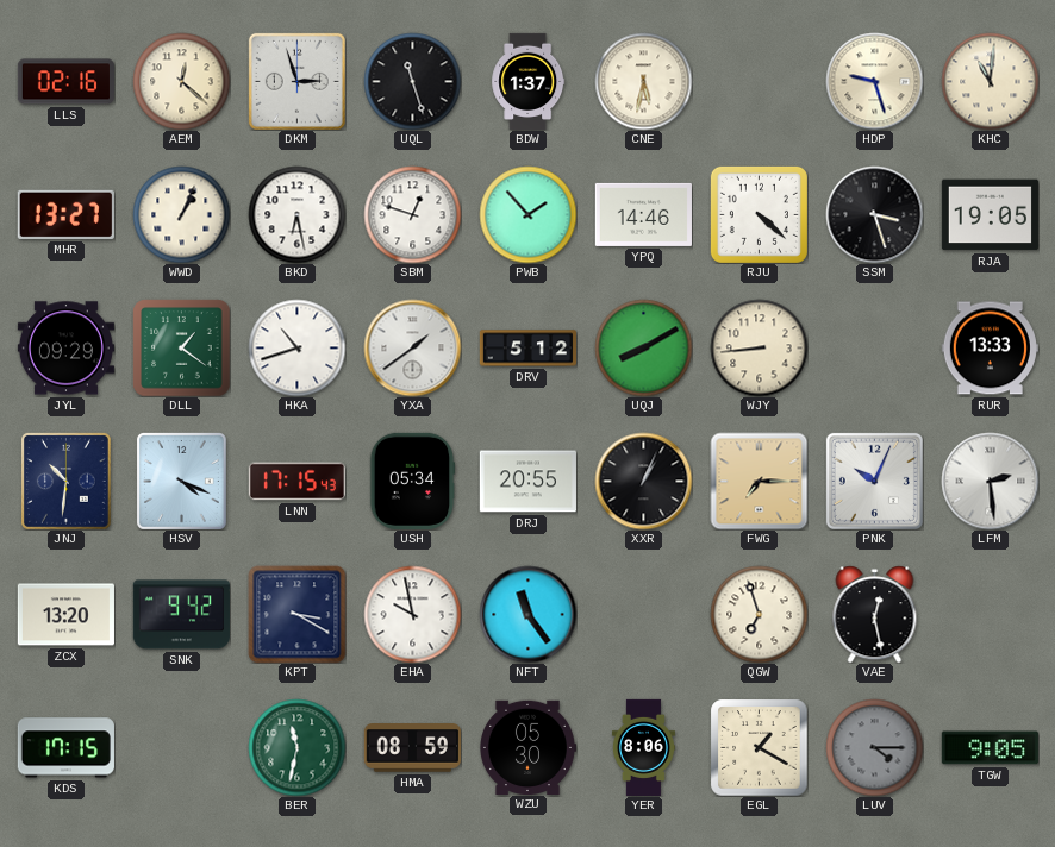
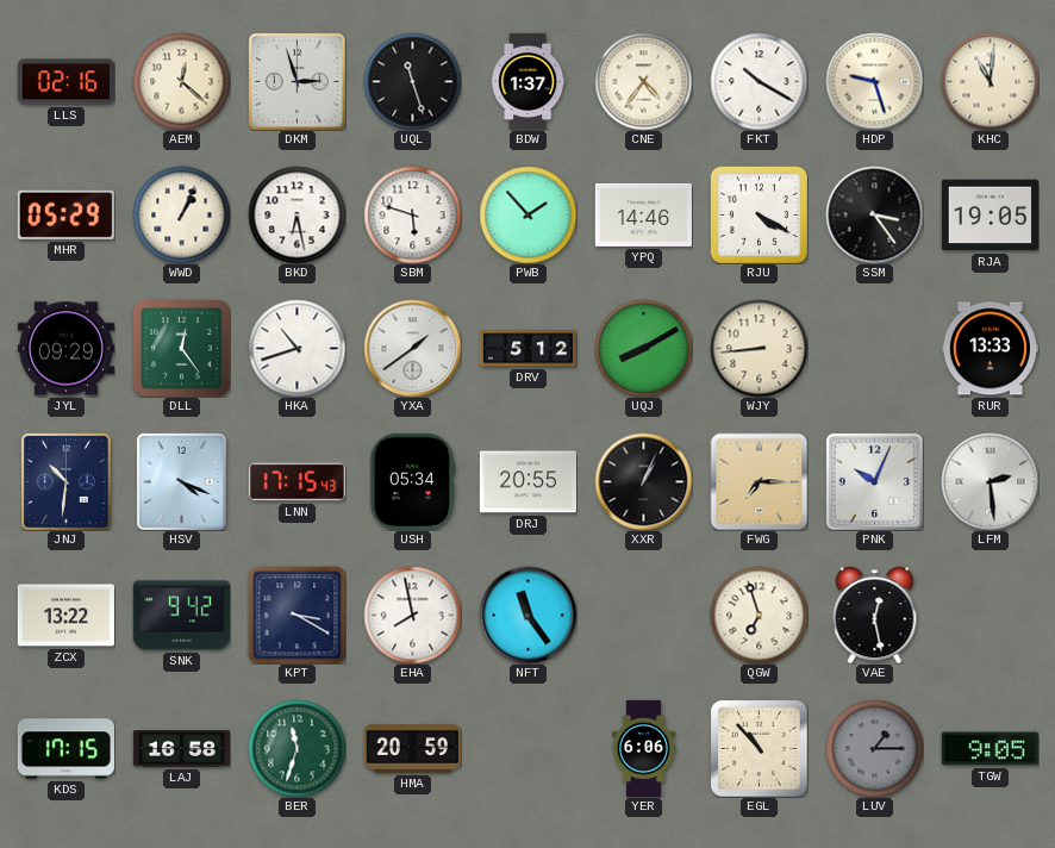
CNE: 5:32 -> 4:36
FKT: none -> 10:20
MHR: 13:27 -> 05:29
SBM: 12:48 -> 5:48
RJU: 4:22 -> 4:20
SSM: 3:27 -> 3:24
DLL: 1:21 -> 12:24
ZCX: 13:20 -> 13:22
EHA: 9:58 -> 7:58
LAJ: none -> 16:58
BER: 11:32 -> 11:33
HMA: 08:59 -> 20:59
WZU: 05:30 -> none
YER: 8:06 -> 6:06
EGL: 1:20 -> 10:53
LUV: 4:15 -> 1:15
